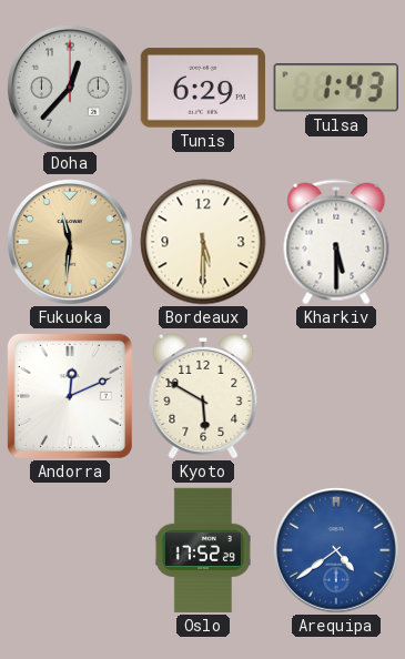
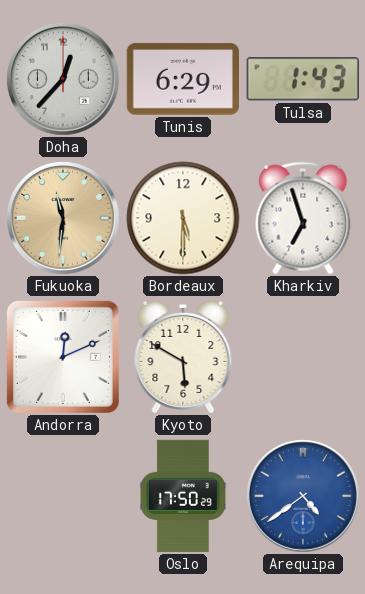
Kharkiv: 5:30 -> 6:57
Oslo: 17:52 -> 17:50
